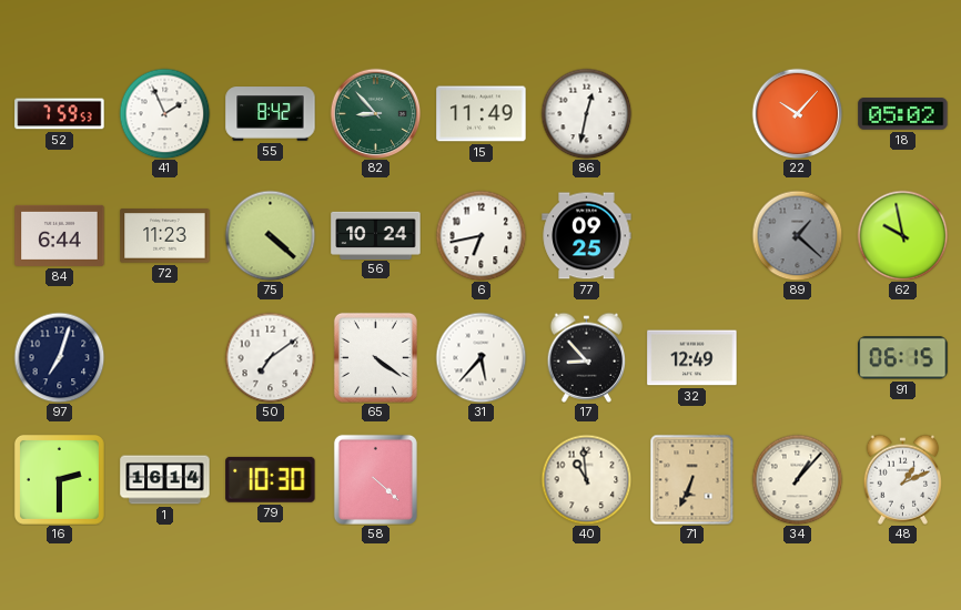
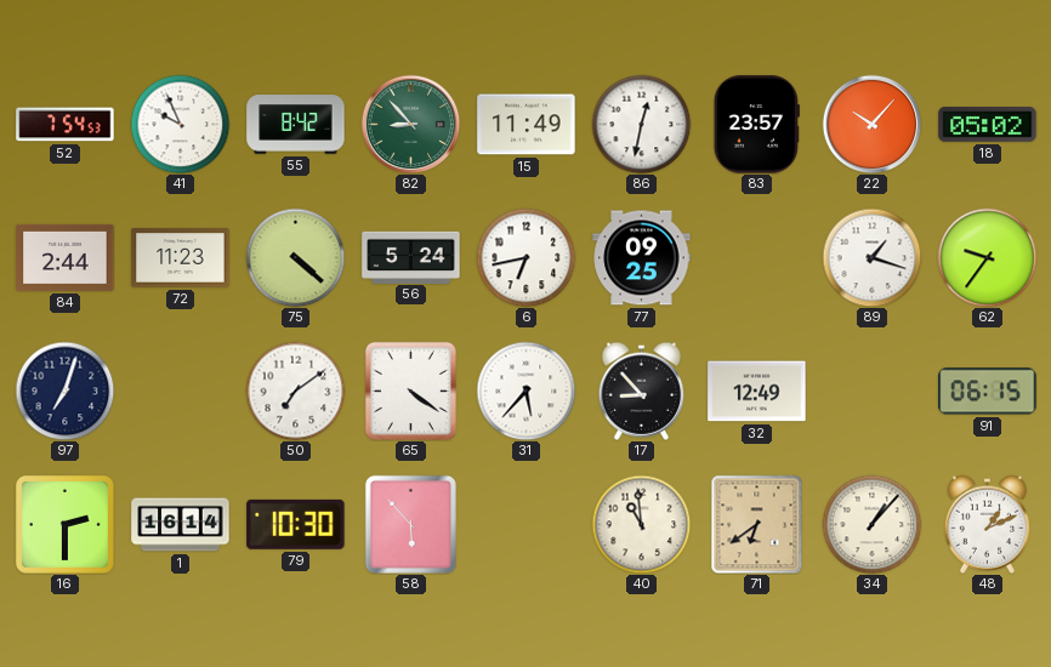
52: 7:59 -> 7:54
41: 1:56 -> 9:56
83: none -> 23:57
84: 6:44 -> 2:44
56: 10:24 -> 5:24
89: 1:22 -> 1:18
89 dial: grey -> white
62: 9:58 -> 9:36
58: 4:22 -> 5:53
71: 6:34 -> 6:39
